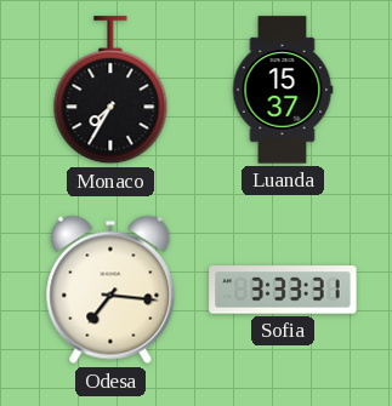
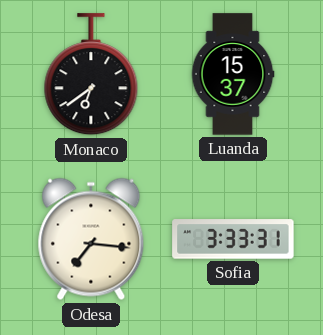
Monaco: 7:35 -> 6:39
